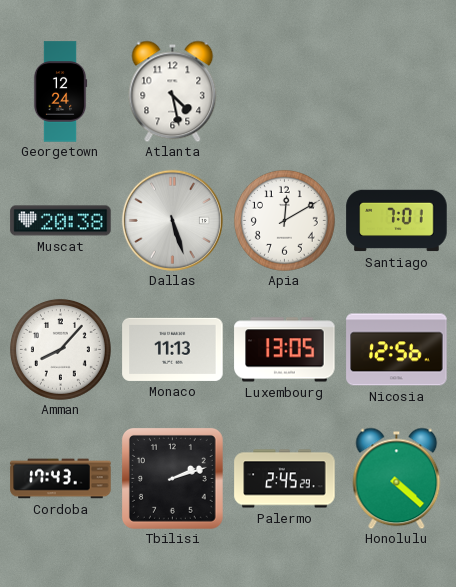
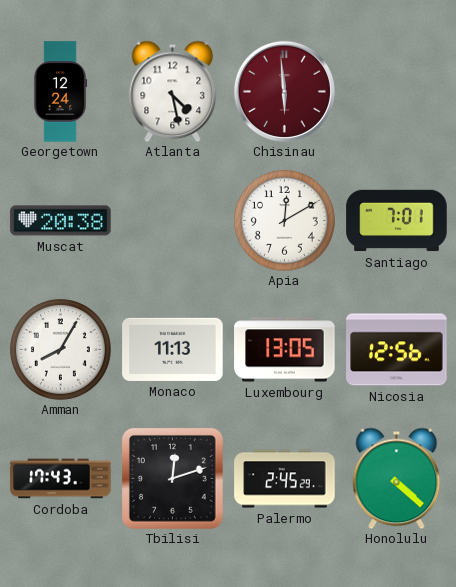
Chisinau: none -> 5:59
Dallas: 5:27 -> none
Amman: 8:07 -> 8:05
Tbilisi: 2:12 -> 12:12
